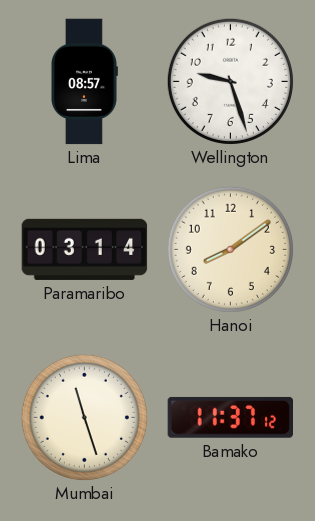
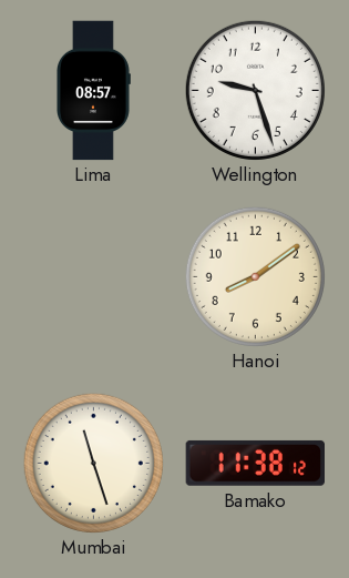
Paramaribo: 03:14 -> none
Bamako: 11:37 -> 11:38
